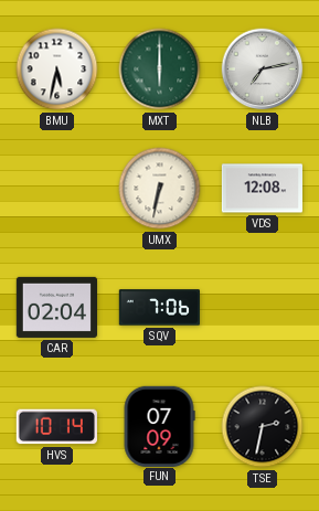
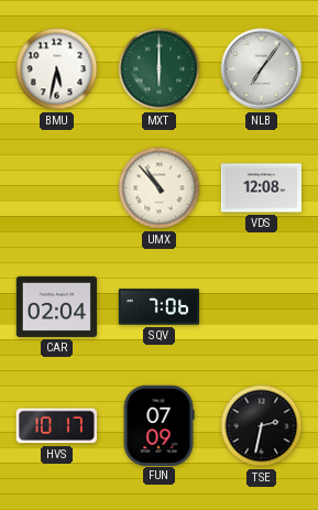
NLB: 7:13 -> 7:06
UMX: 6:32 -> 10:53
HVS: 10:14 -> 10:17
